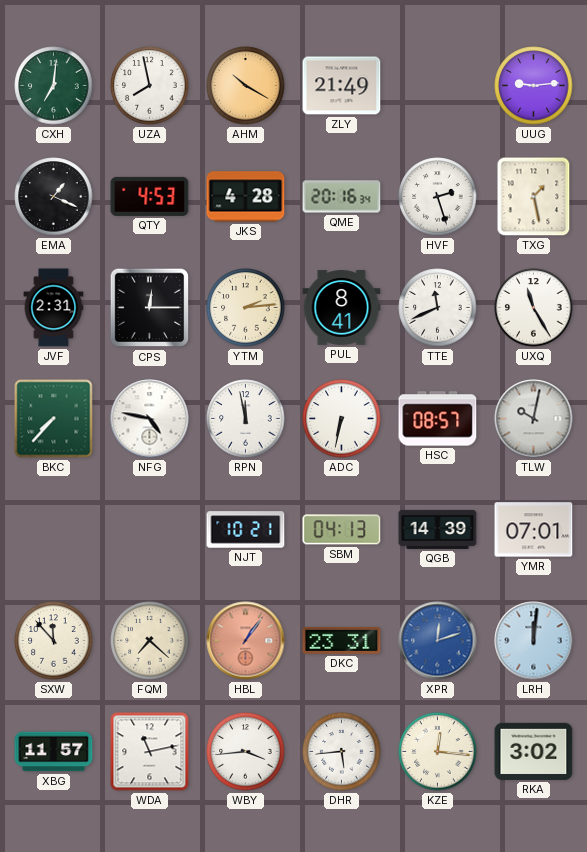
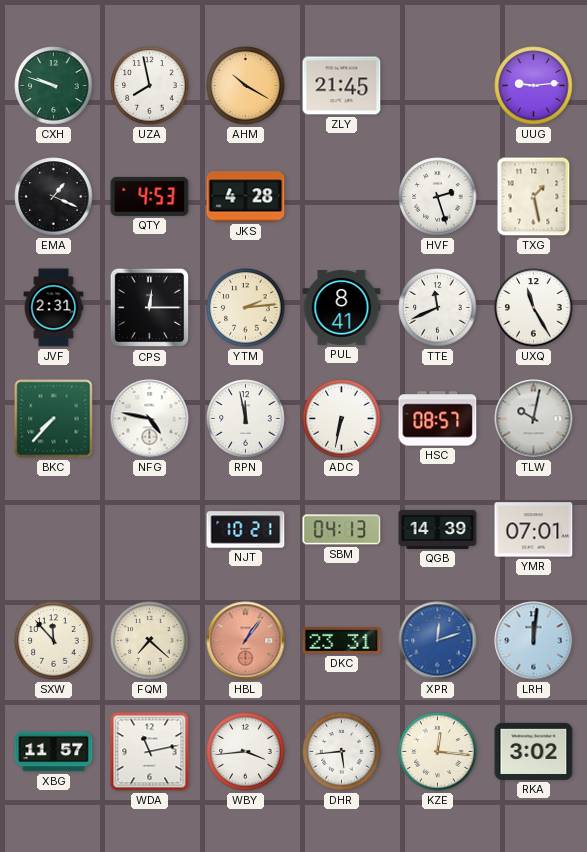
CXH: 7:01 -> 9:48
ZLY: 21:49 -> 21:45
QME: 20:16 -> none
